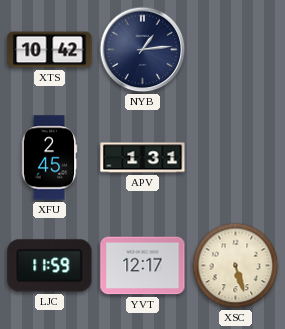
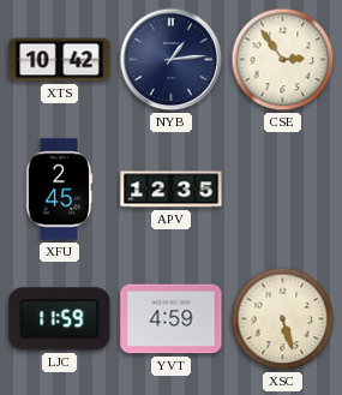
CSE: none -> 2:54
APV: 1:31 -> 12:35
YVT: 12:17 -> 4:59
